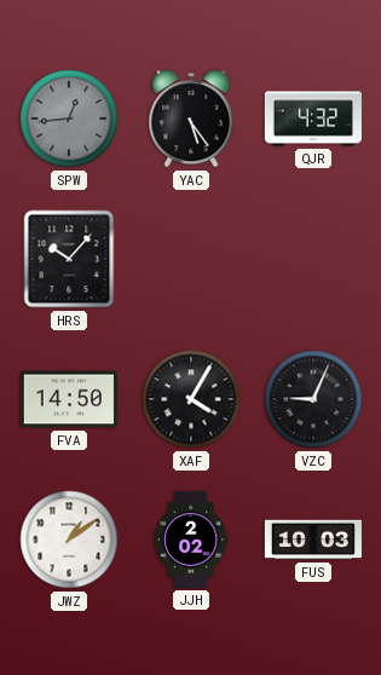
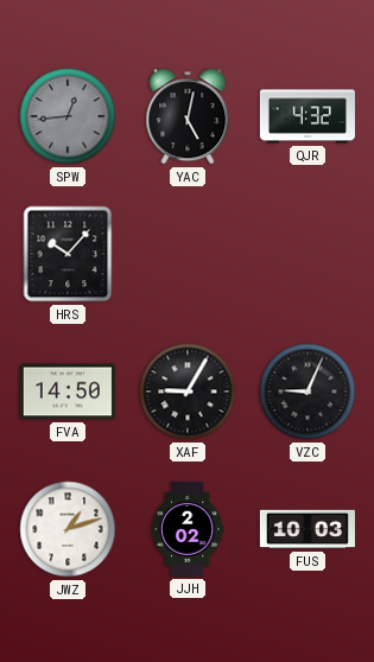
YAC: 5:24 -> 5:02
XAF: 4:05 -> 9:05
JWZ: 1:09 -> 1:12
